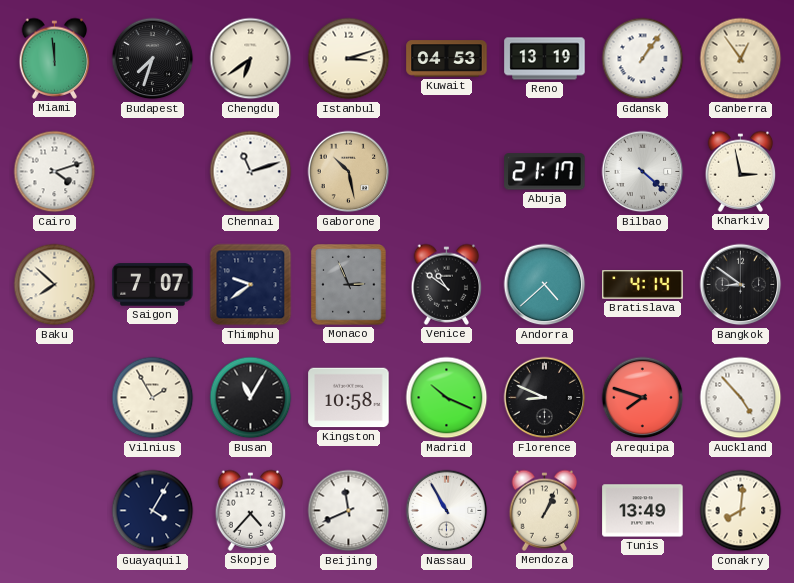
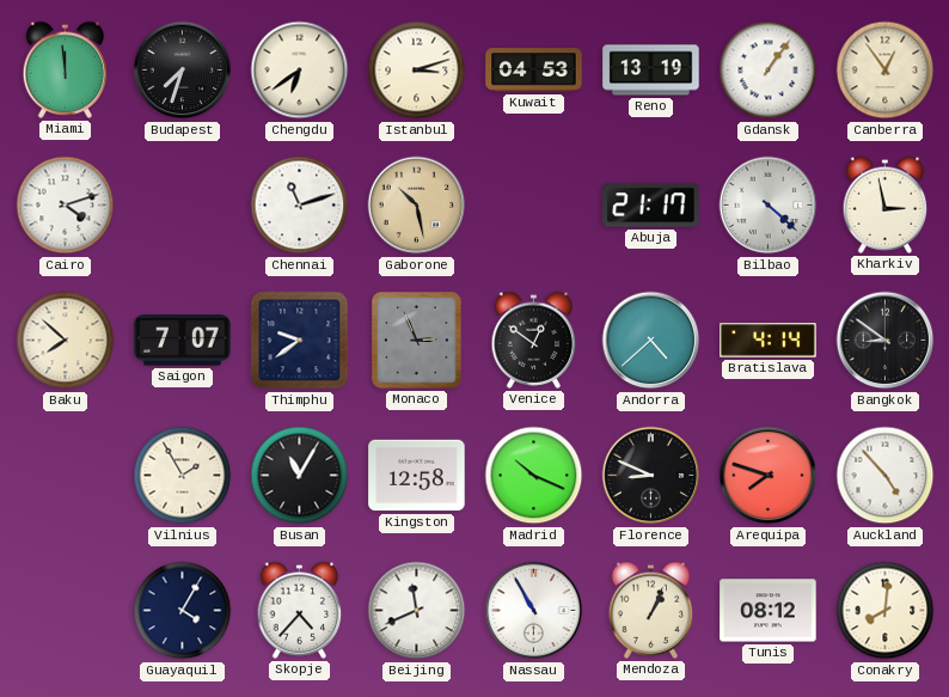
Venice: 10:51 -> 12:51
Kingston: 10:58 -> 12:58
Tunis: 13:49 -> 08:12
